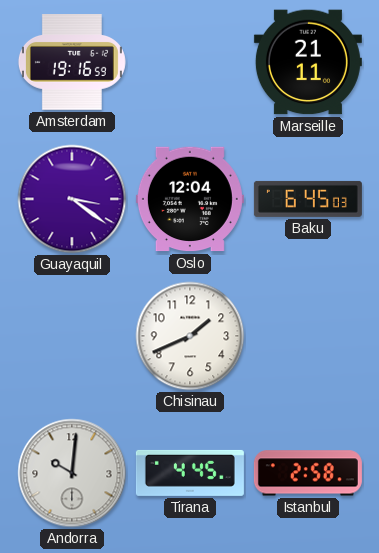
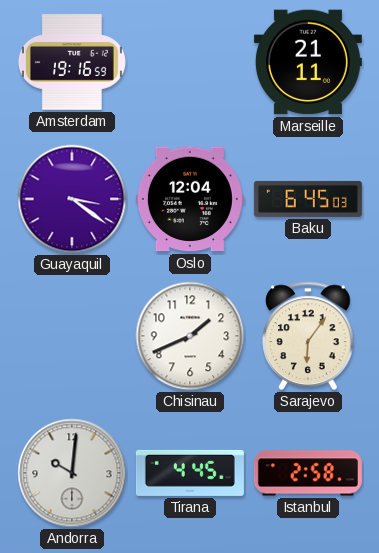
Sarajevo: none -> 6:06
